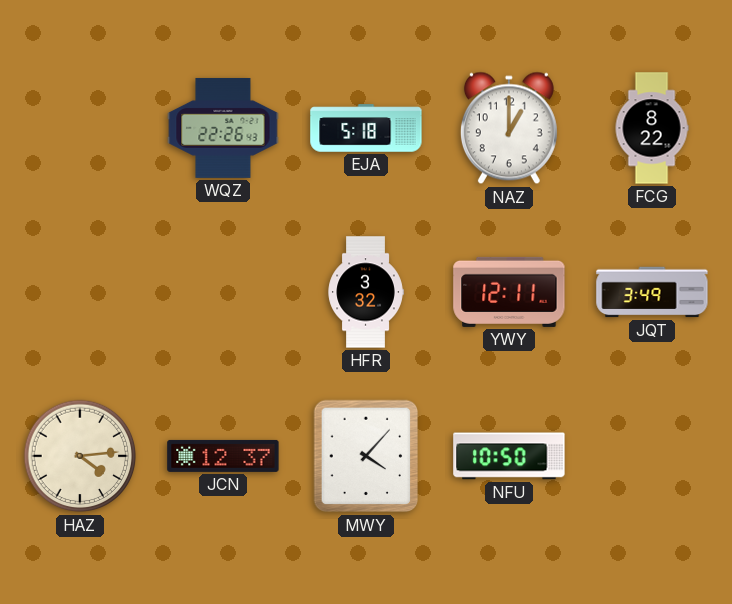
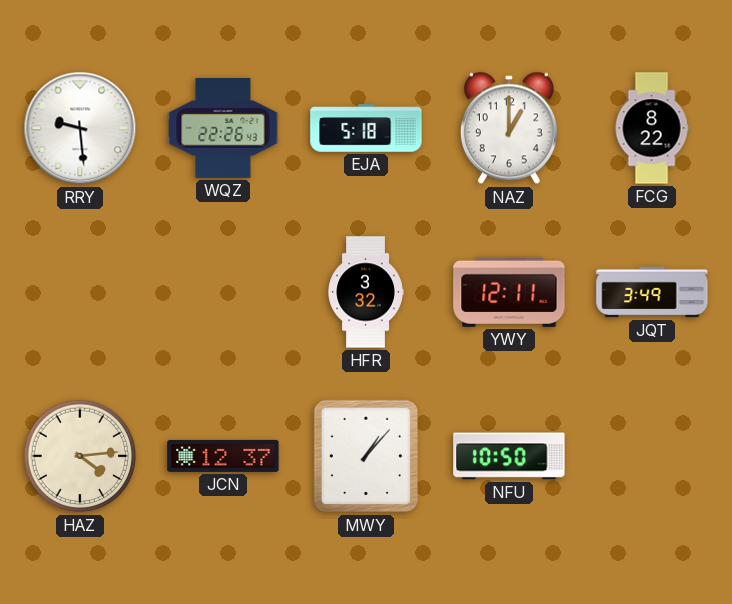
RRY: none -> 9:29
MWY: 4:07 -> 1:07
